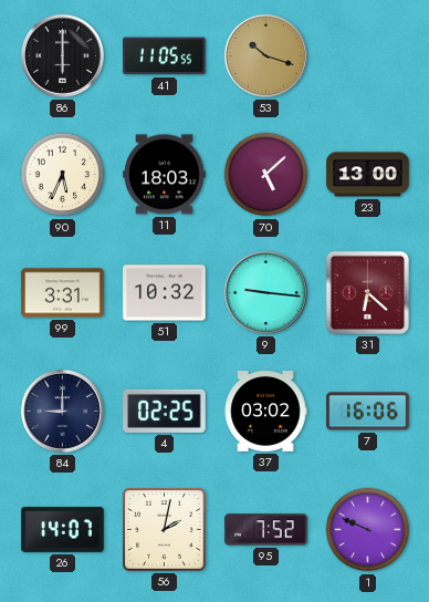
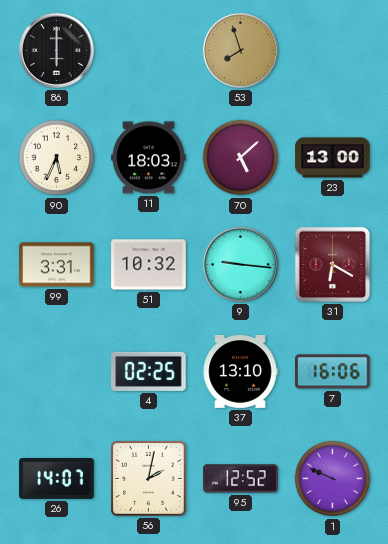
41: 11:05 -> none
53: 10:18 -> 7:57
31: 6:22 -> 6:20
84: 9:00 -> none
37: 03:02 -> 13:10
95: 7:52 -> 12:52
